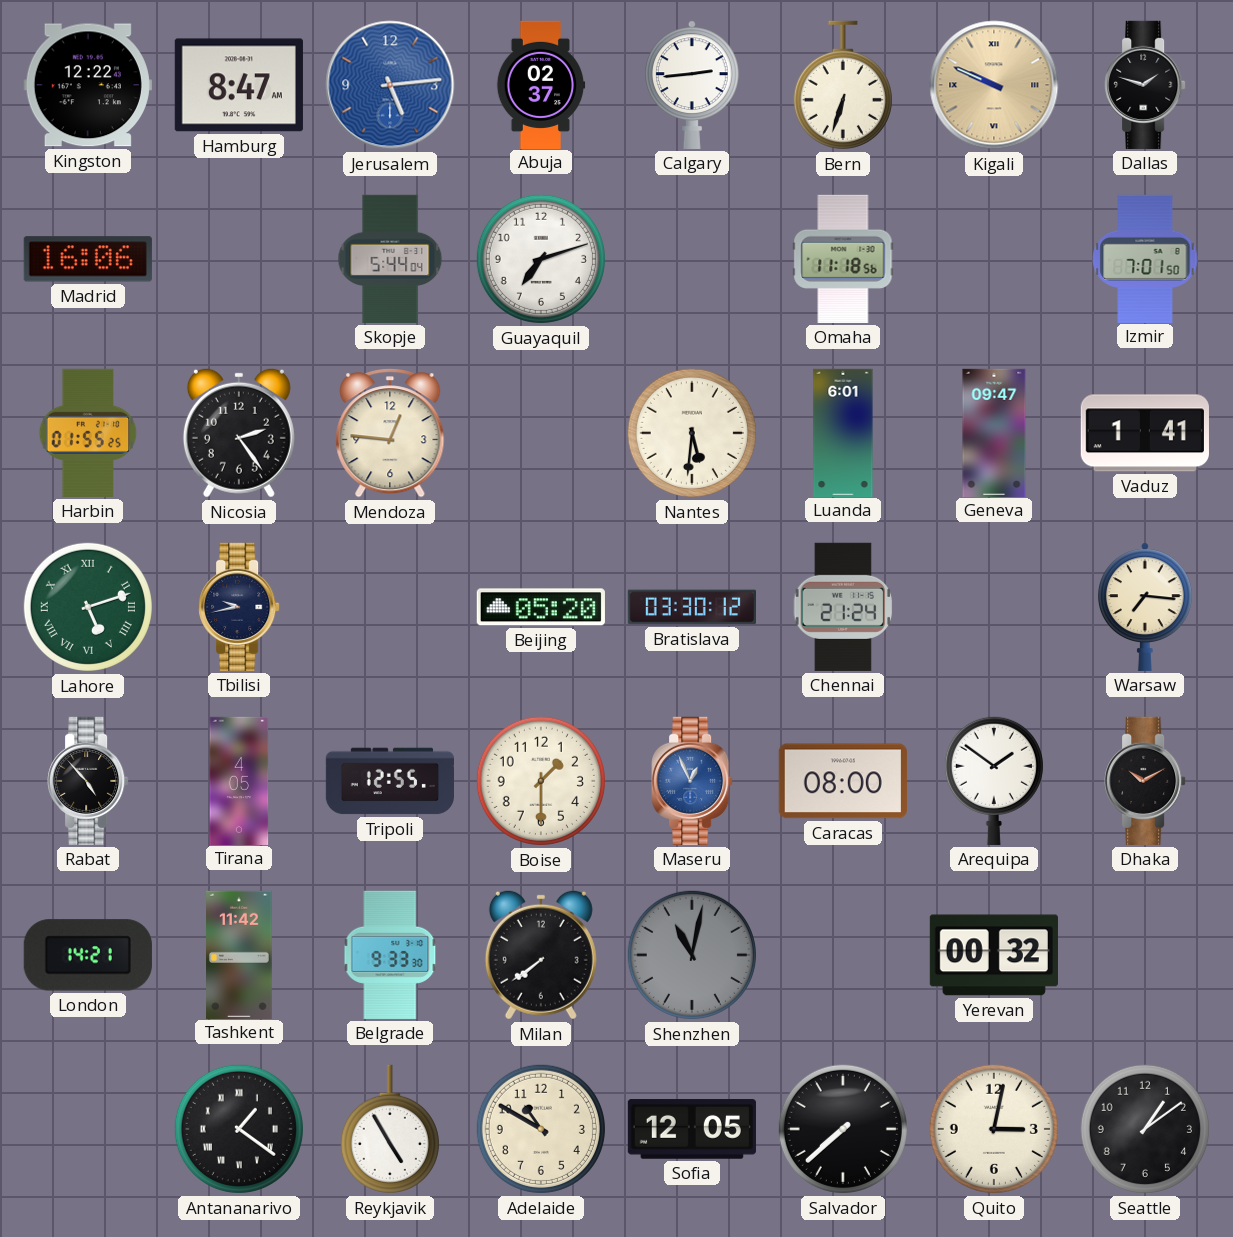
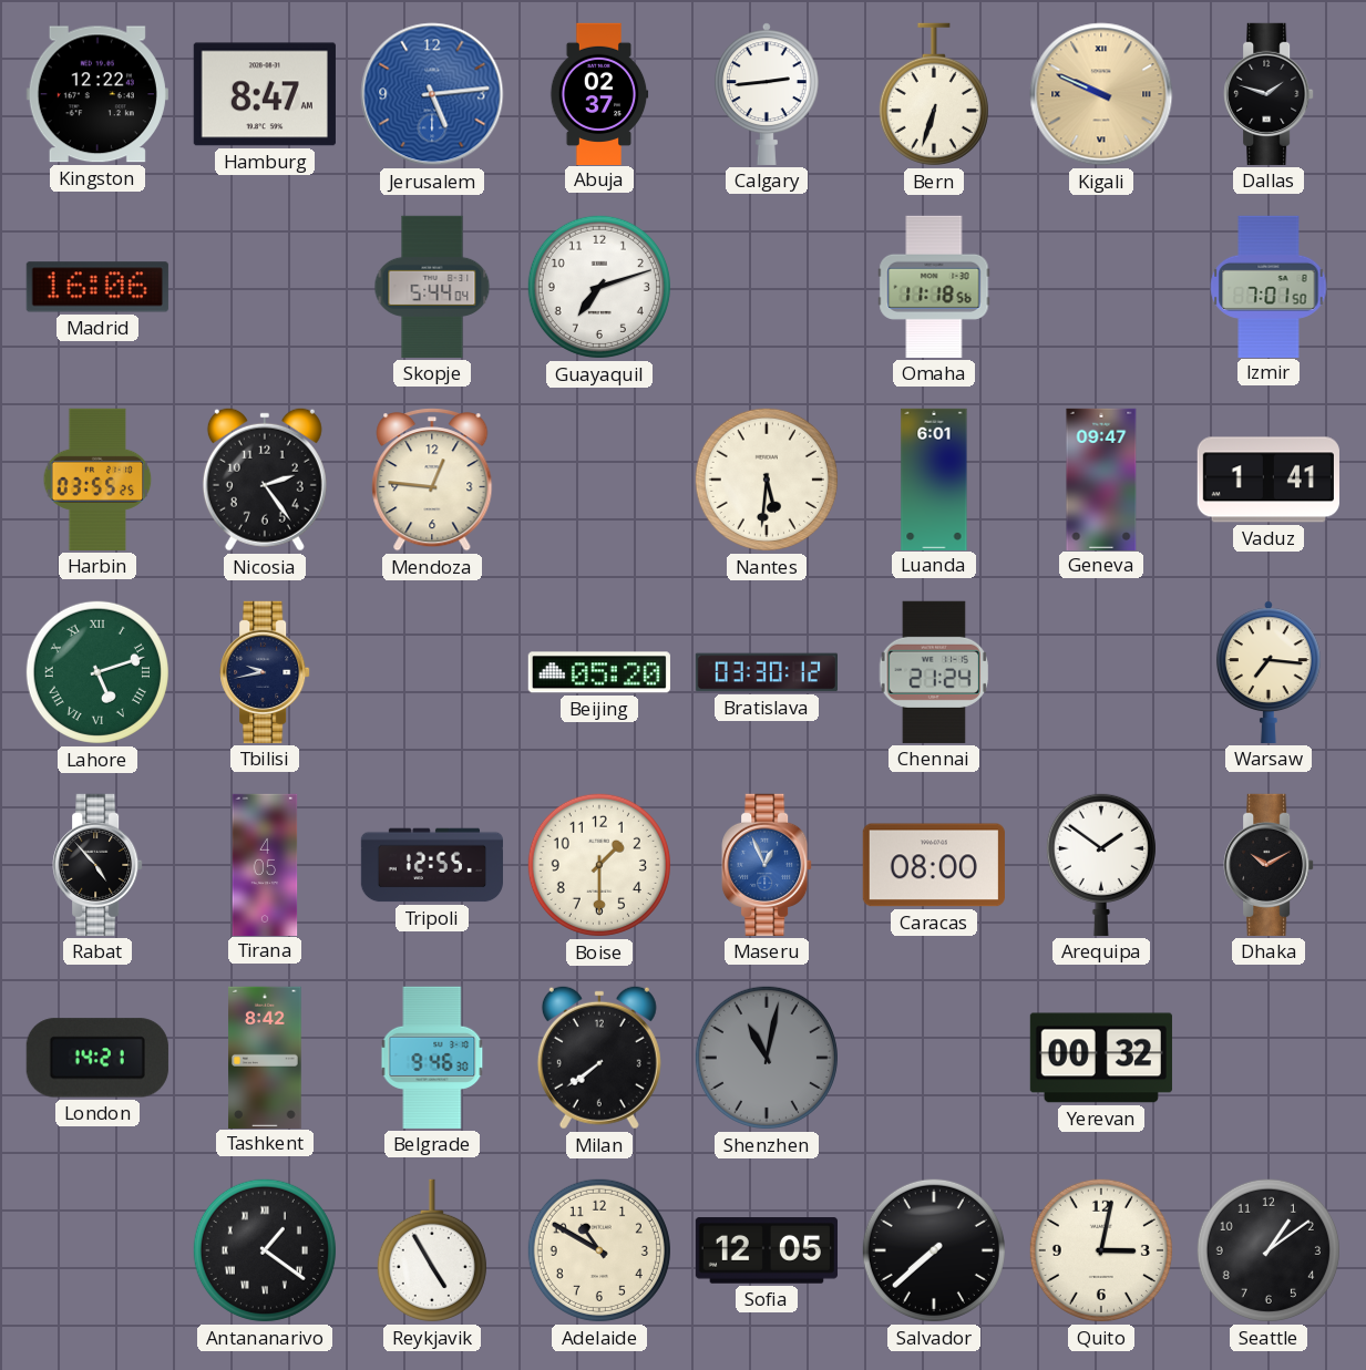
Harbin: 01:55 -> 03:55
Tashkent: 11:42 -> 8:42
Belgrade: 9:33 -> 9:46
